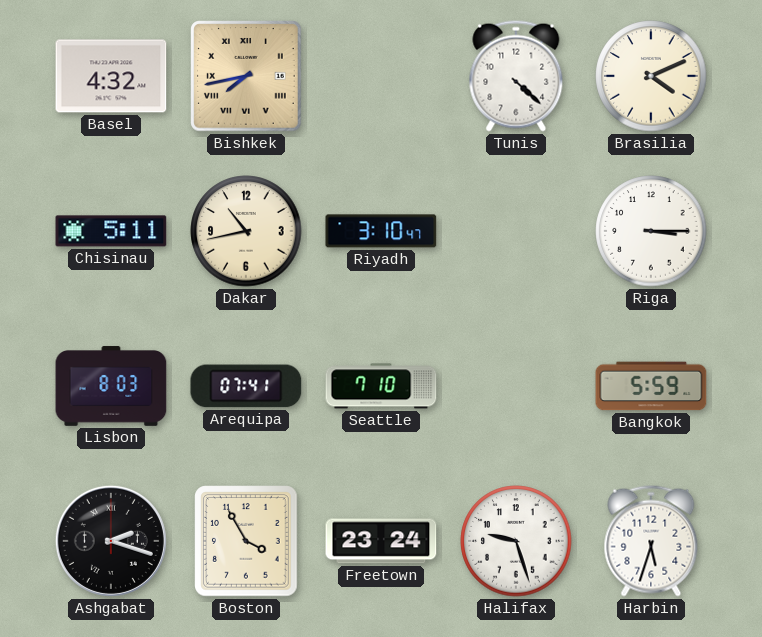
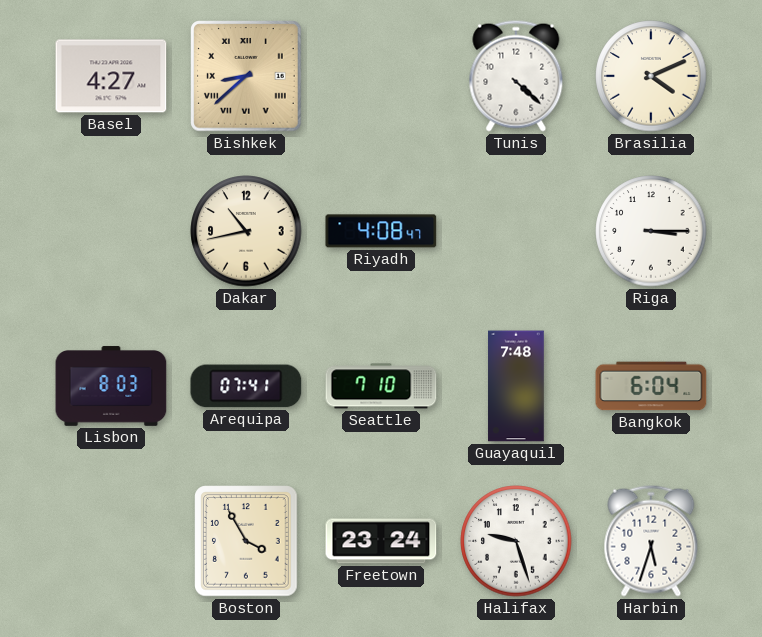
Basel: 4:32 -> 4:27
Bishkek: 7:43 -> 8:38
Chisinau: 5:11 -> none
Riyadh: 3:10 -> 4:08
Guayaquil: none -> 7:48
Bangkok: 5:59 -> 6:04
Ashgabat: 2:18 -> none
